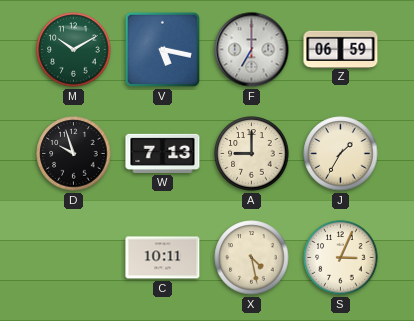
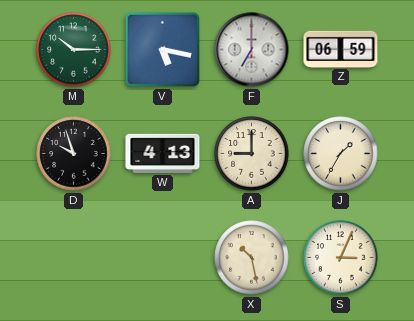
M: 10:10 -> 10:15
W: 7:13 -> 4:13
C: 10:11 -> none
X: 4:28 -> 10:28
